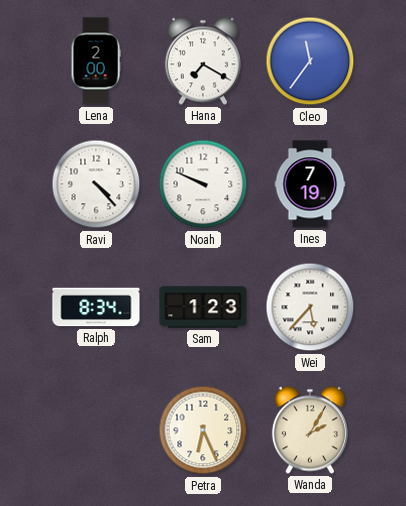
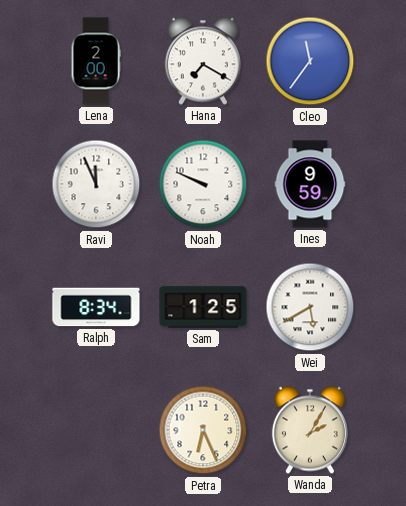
Ravi: 4:23 -> 11:56
Ines: 7:19 -> 9:59
Sam: 1:23 -> 1:25
Wei: 5:37 -> 5:40
